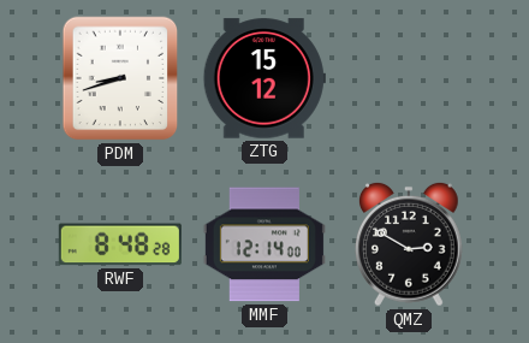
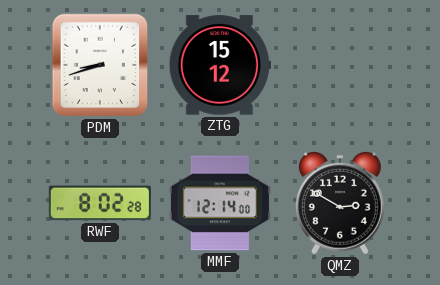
RWF: 8:48 -> 8:02
